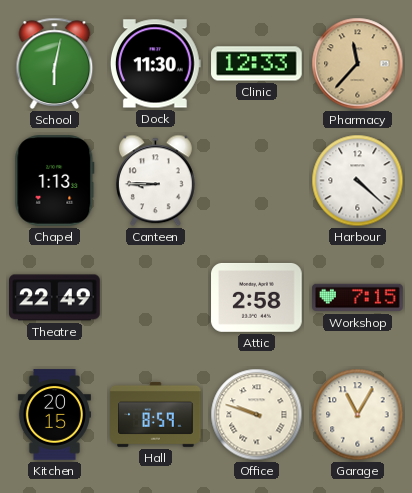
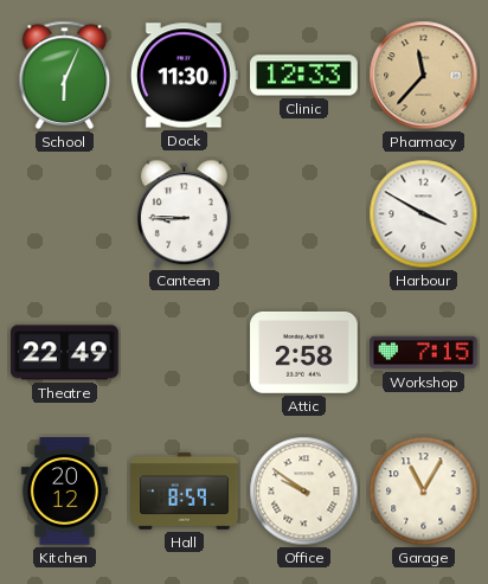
School: 6:02 -> 6:04
Chapel: 1:13 -> none
Harbour: 4:22 -> 3:50
Kitchen: 20:15 -> 20:12
Office: 9:48 -> 9:51
